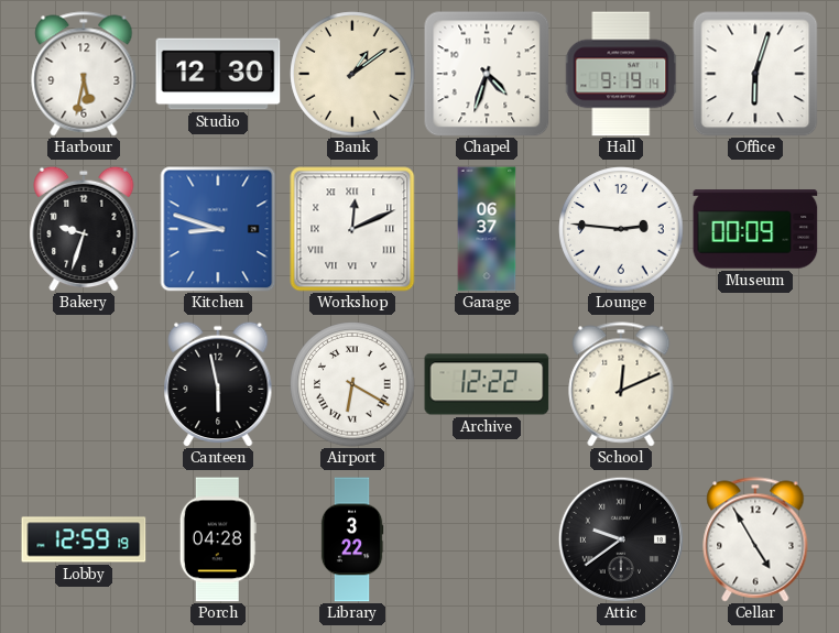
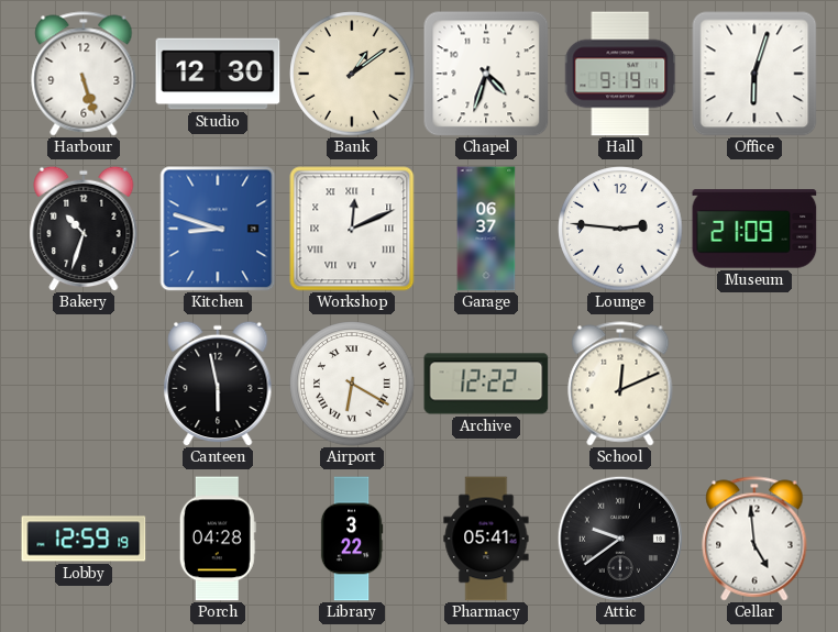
Harbour: 5:32 -> 5:27
Bakery: 9:33 -> 10:33
Museum: 00:09 -> 21:09
Pharmacy: none -> 05:41
Cellar: 4:55 -> 4:59
